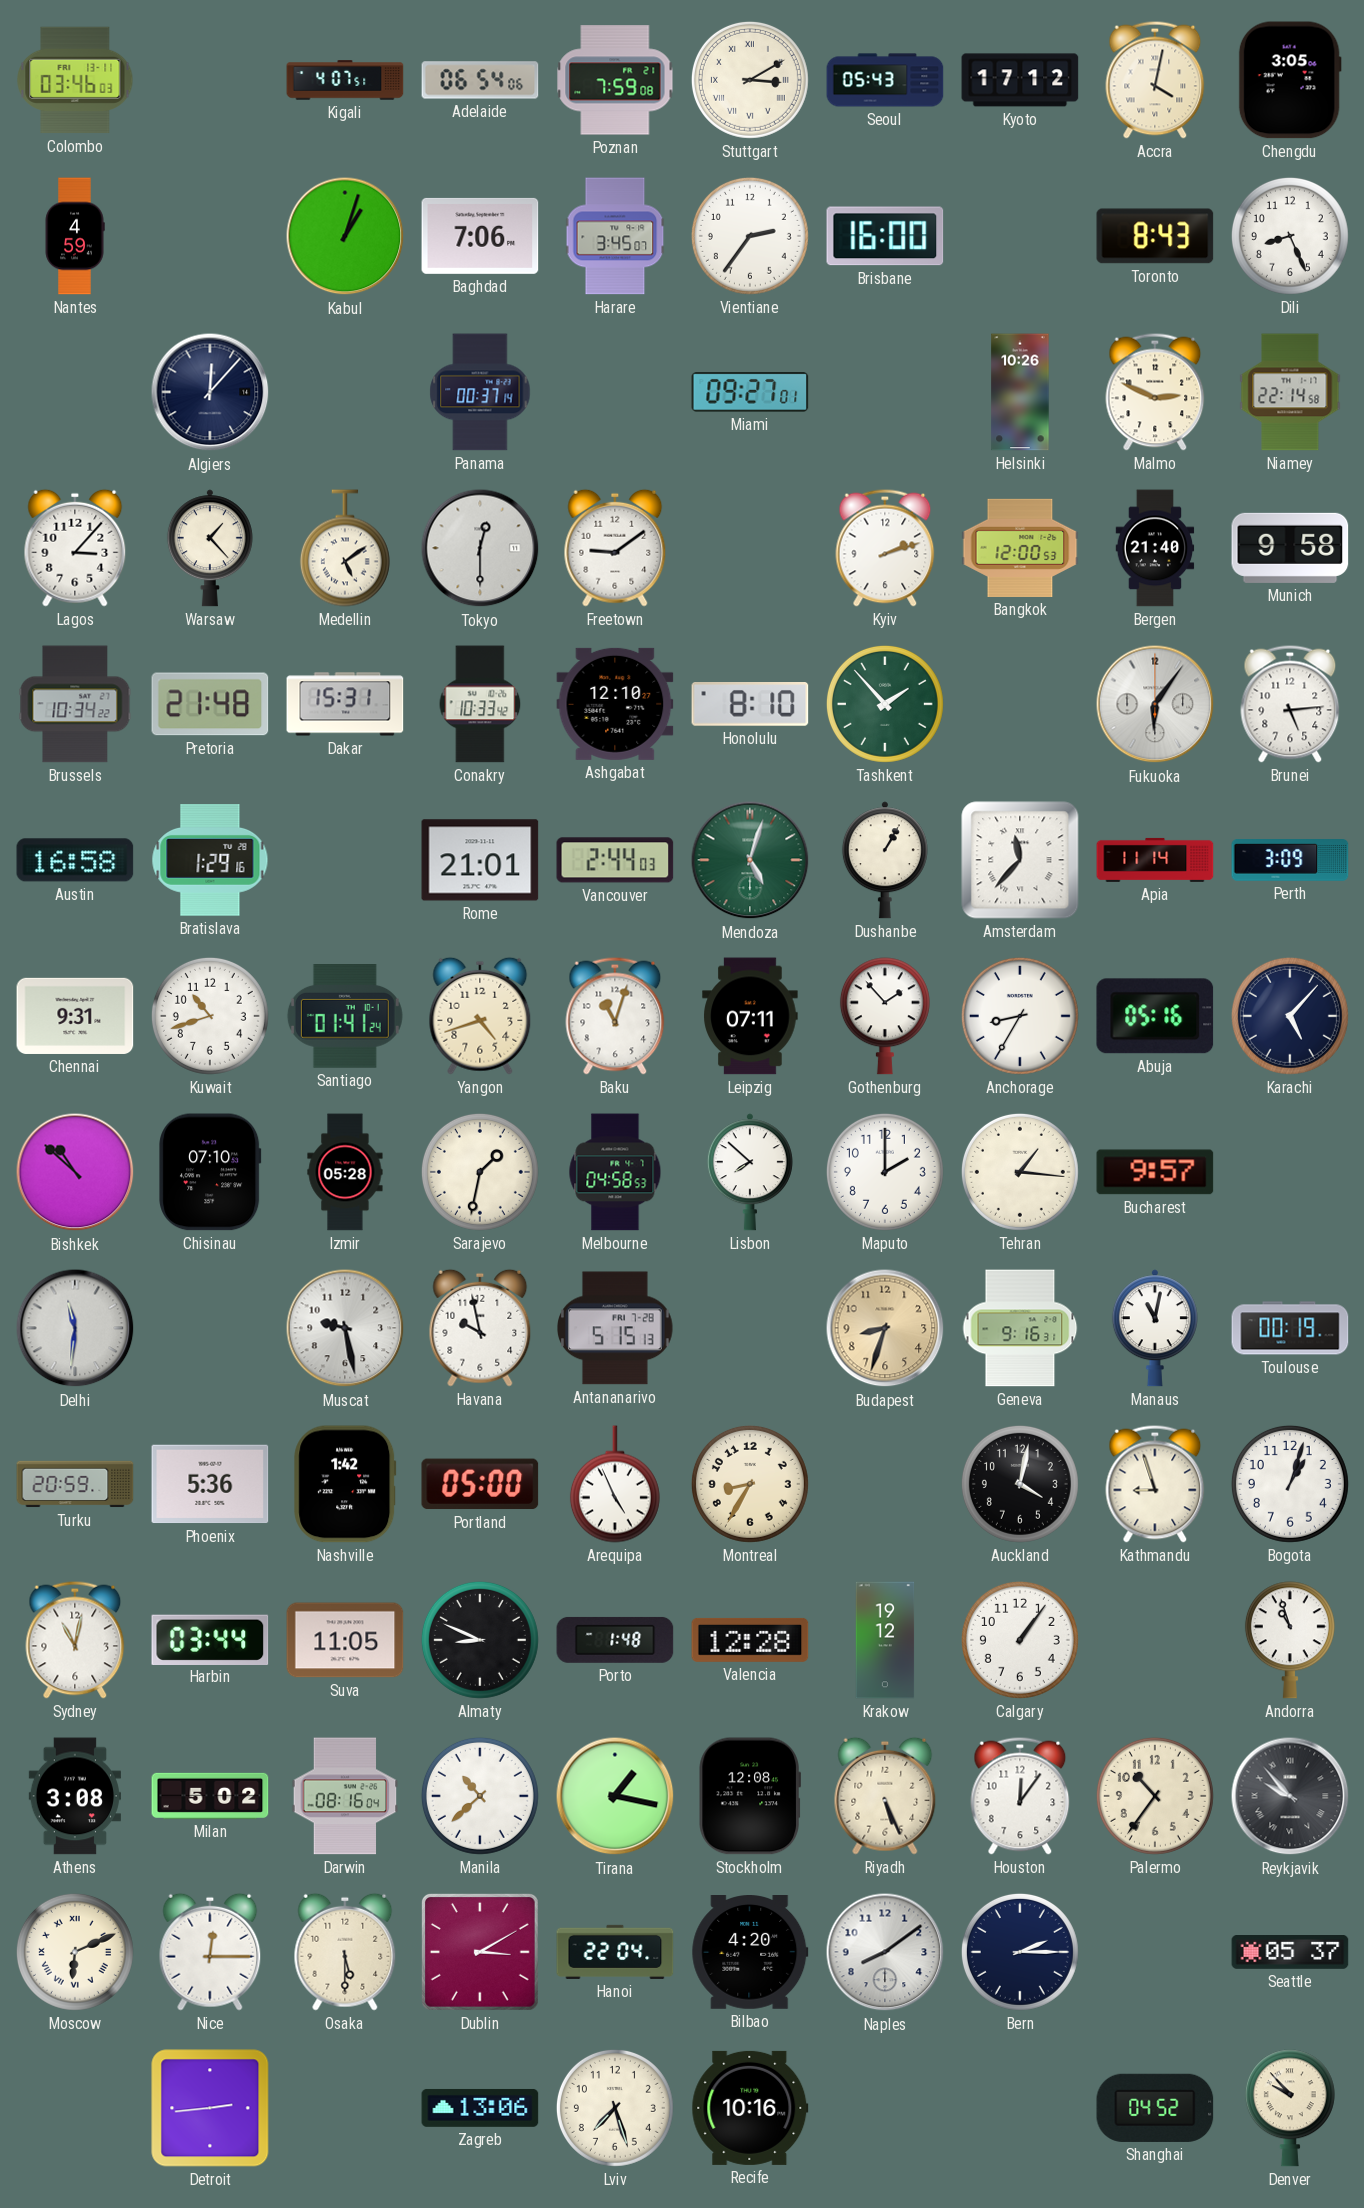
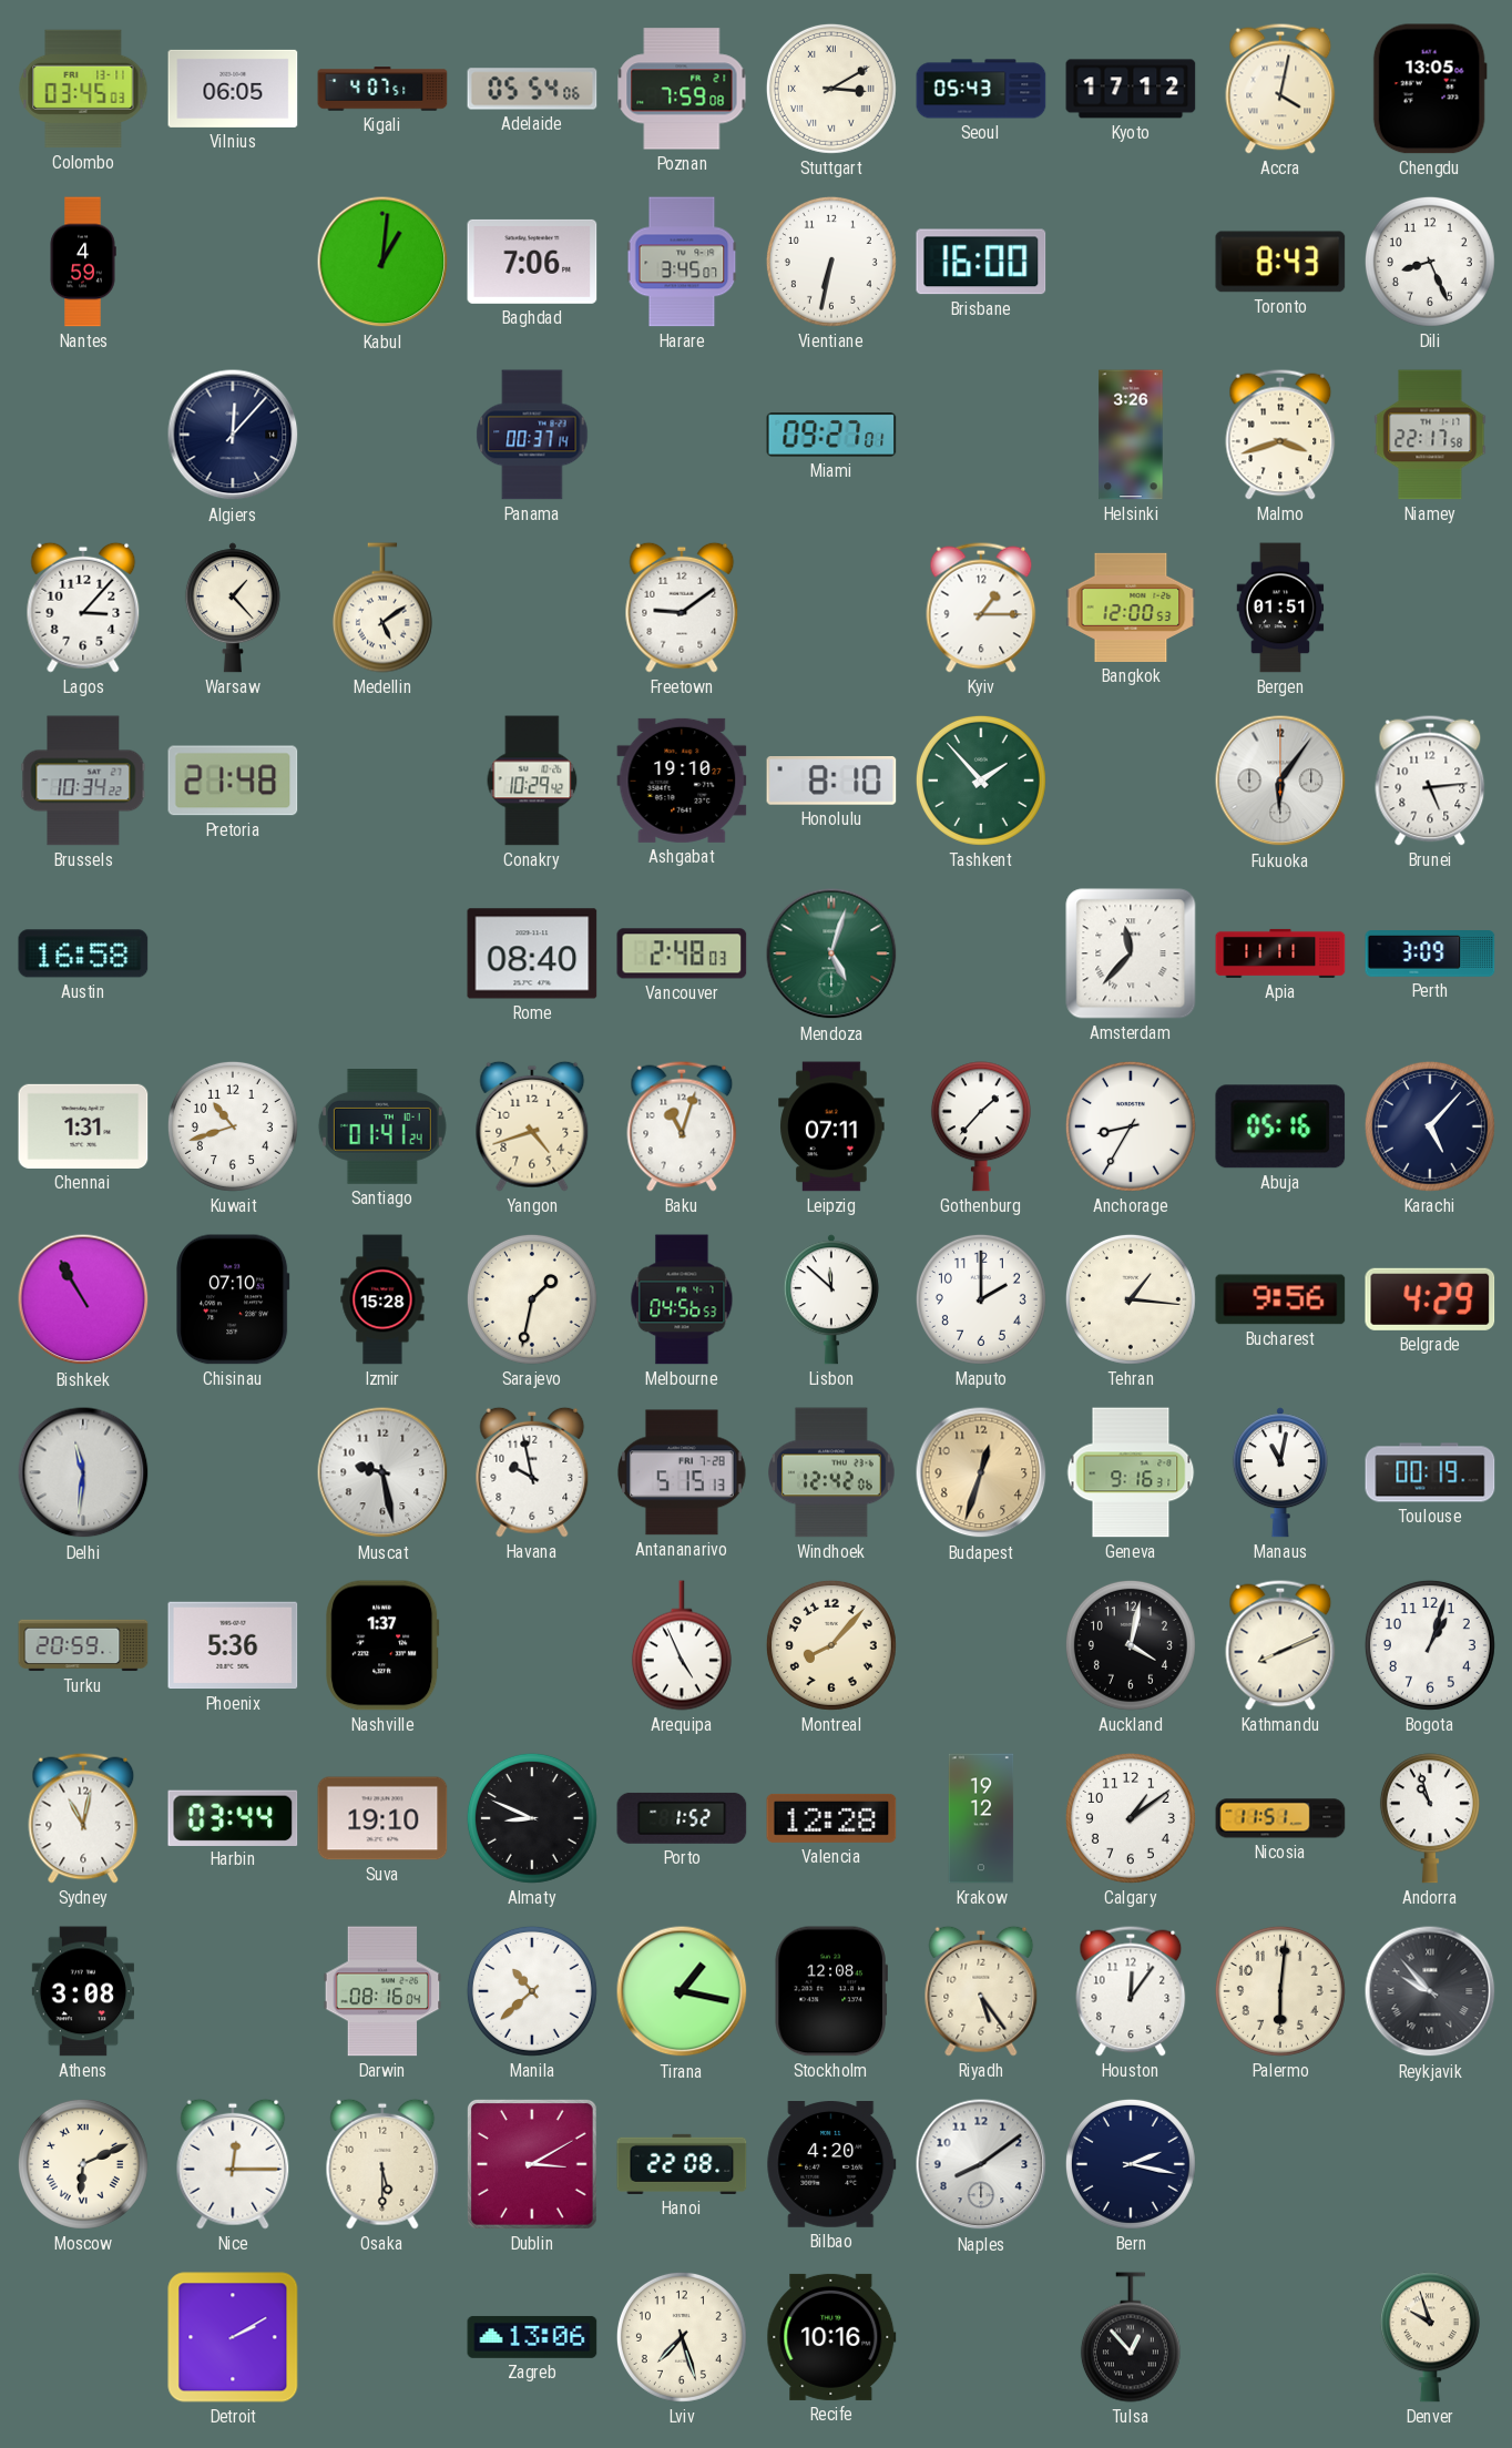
Colombo: 03:46 -> 03:45
Vilnius: none -> 06:05
Adelaide: 06:54 -> 05:54
Chengdu: 3:05 -> 13:05
Kabul: 1:03 -> 1:01
Vientiane: 2:36 -> 6:32
Helsinki: 10:26 -> 3:26
Malmo: 2:49 -> 3:42
Niamey: 22:14 -> 22:17
Tokyo: 12:30 -> none
Kyiv: 2:12 -> 1:15
Bergen: 21:40 -> 01:51
Munich: 9:58 -> none
Dakar: 15:31 -> none
Conakry: 10:33 -> 10:29
Ashgabat: 12:10 -> 19:10
Bratislava: 1:29 -> none
Rome: 21:01 -> 08:40
Vancouver: 2:44 -> 2:48
Dushanbe: 1:05 -> none
Apia: 11:14 -> 11:11
Chennai: 9:31 -> 1:31
Gothenburg: 1:53 -> 1:37
Bishkek: 10:52 -> 10:55
Izmir: 05:28 -> 15:28
Melbourne: 04:58 -> 04:56
Lisbon: 7:52 -> 11:52
Bucharest: 9:57 -> 9:56
Belgrade: none -> 4:29
Windhoek: none -> 12:42
Budapest: 8:33 -> 12:33
Nashville: 1:42 -> 1:37
Portland: 05:00 -> none
Montreal: 8:35 -> 8:07
Kathmandu: 8:57 -> 8:11
Suva: 11:05 -> 19:10
Porto: 1:48 -> 1:52
Calgary: 1:06 -> 1:09
Nicosia: none -> 11:51
Milan: 5:02 -> none
Riyadh: 5:26 -> 5:24
Palermo: 10:36 -> 6:01
Hanoi: 22:04 -> 22:08
Bern: 2:15 -> 2:17
Seattle: 05:37 -> none
Detroit: 2:44 -> 2:10
Tulsa: none -> 12:53
Shanghai: 04:52 -> none
Denver: 9:53 -> 9:57
